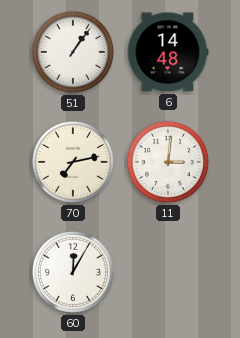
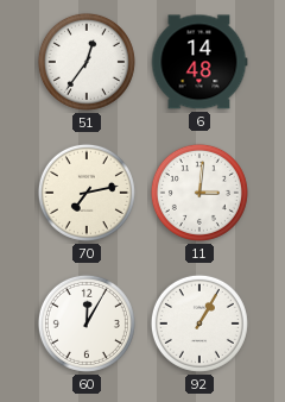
51: 1:06 -> 12:36
92: none -> 1:05
